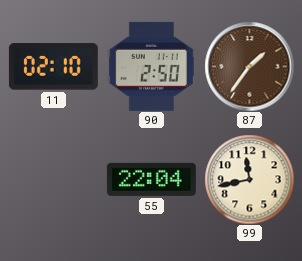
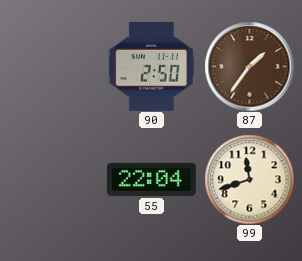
11: 02:10 -> none
99: 11:43 -> 11:42
